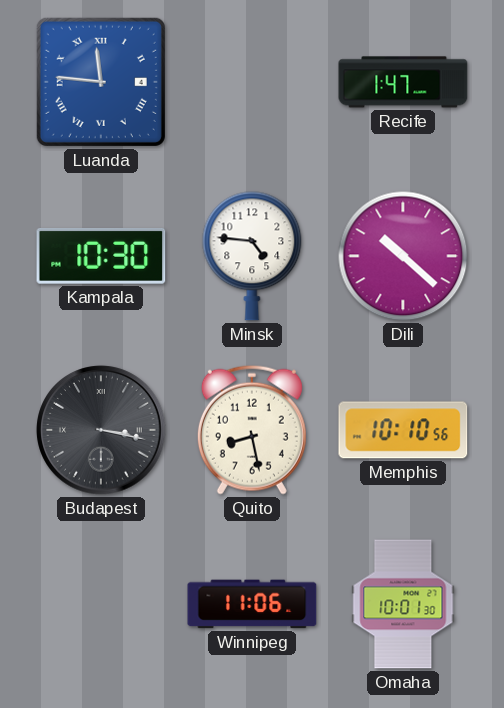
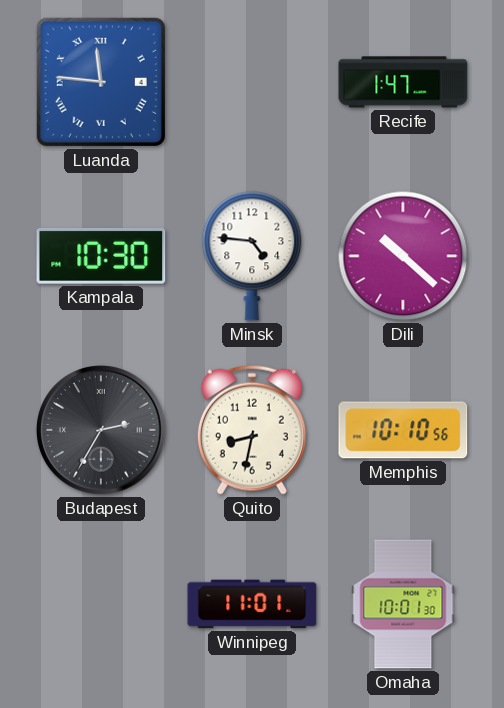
Budapest: 3:17 -> 2:35
Quito: 8:28 -> 8:32
Winnipeg: 11:06 -> 11:01
